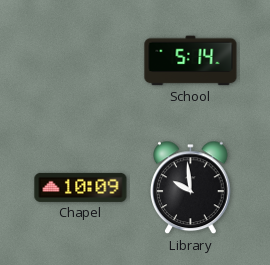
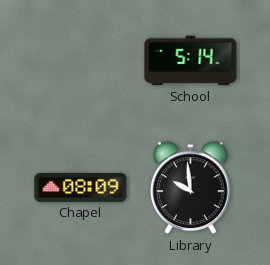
Chapel: 10:09 -> 08:09
